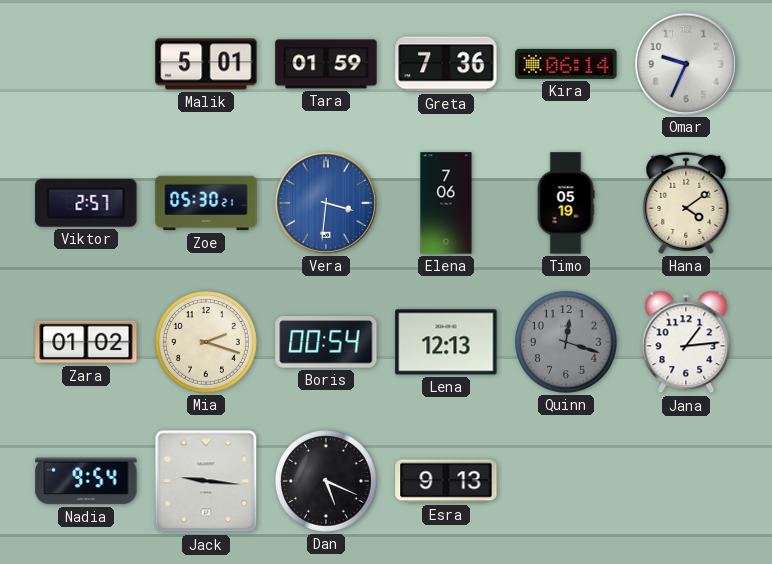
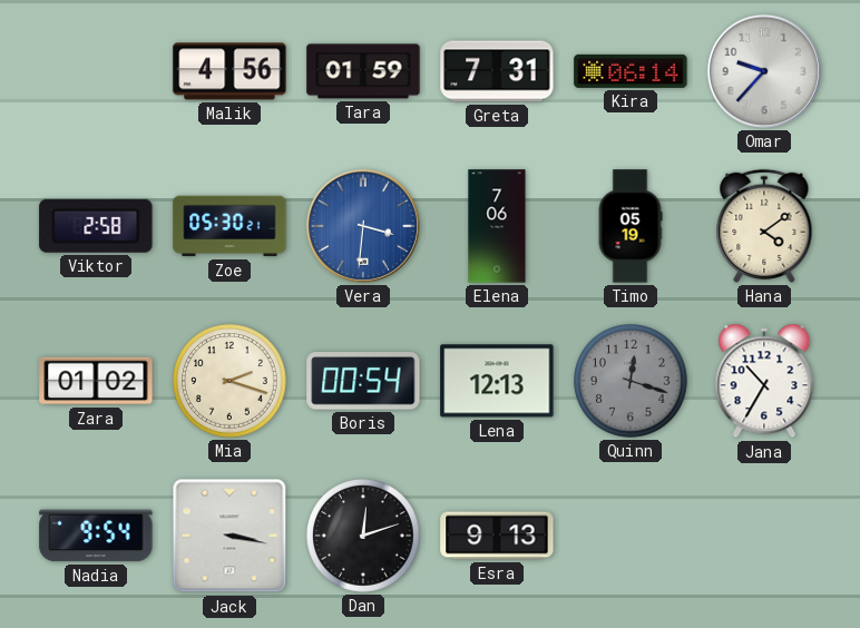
Malik: 5:01 -> 4:56
Greta: 7:36 -> 7:31
Omar: 9:34 -> 9:37
Viktor: 2:57 -> 2:58
Jana: 1:14 -> 10:35
Jack: 9:16 -> 3:17
Dan: 5:19 -> 12:12
